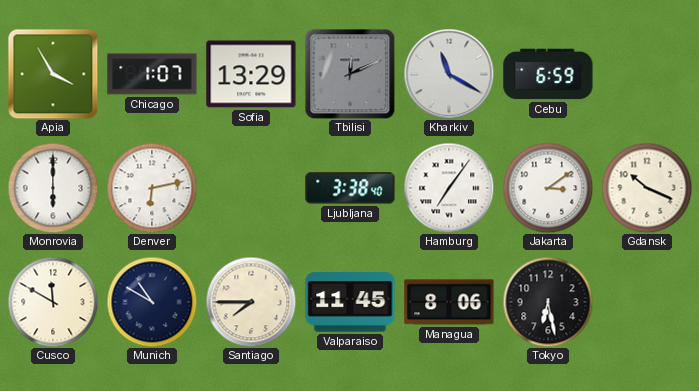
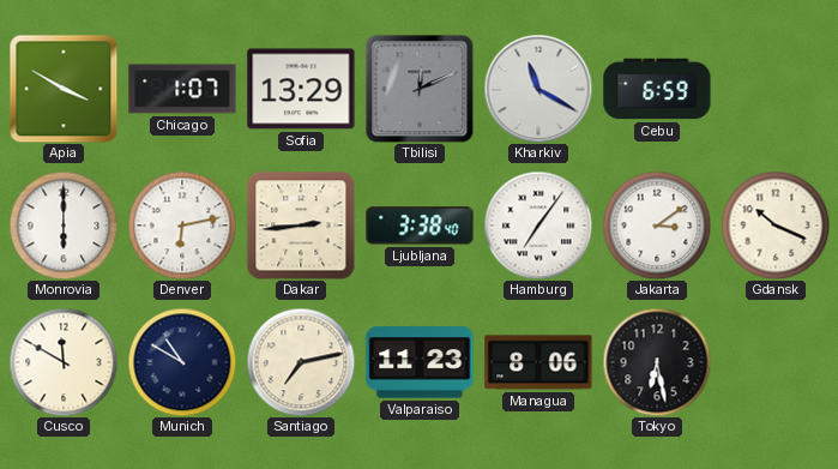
Apia: 3:55 -> 3:50
Dakar: none -> 2:44
Santiago: 7:45 -> 7:13
Valparaiso: 11:45 -> 11:23
